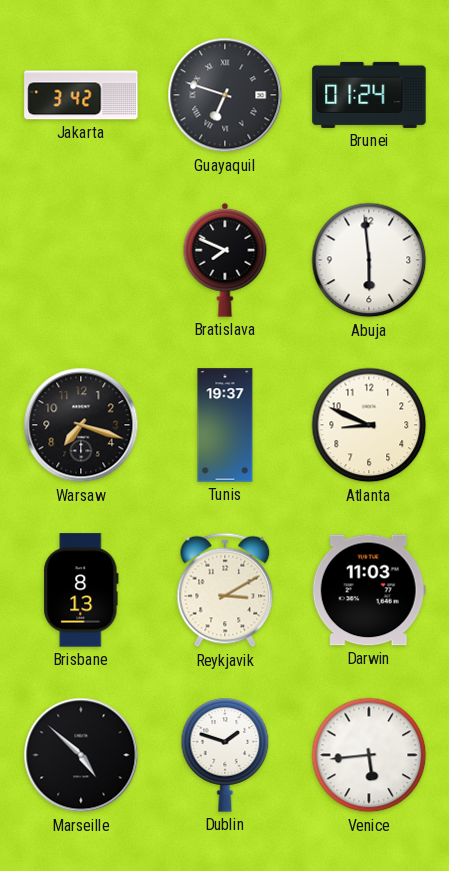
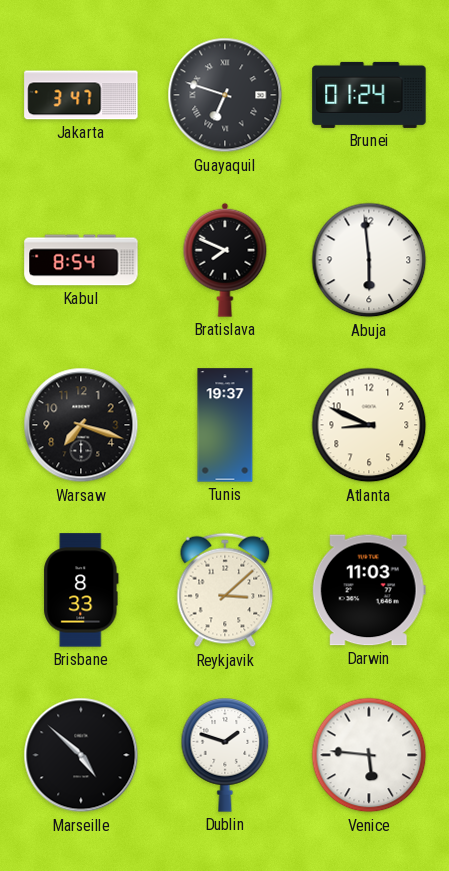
Jakarta: 3:42 -> 3:47
Kabul: none -> 8:54
Brisbane: 8:13 -> 8:33
Reykjavik: 3:10 -> 3:08
Venice: 5:44 -> 5:46
